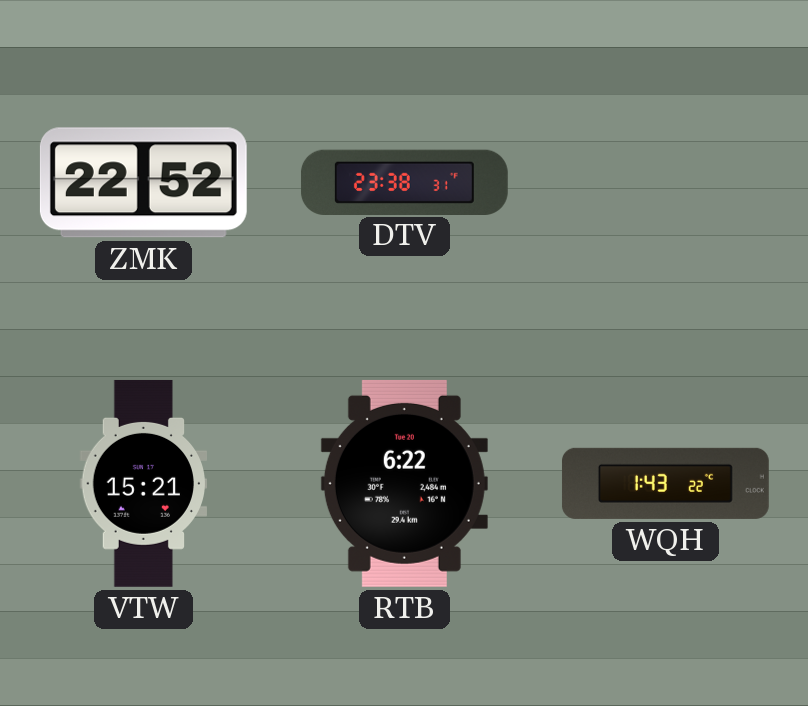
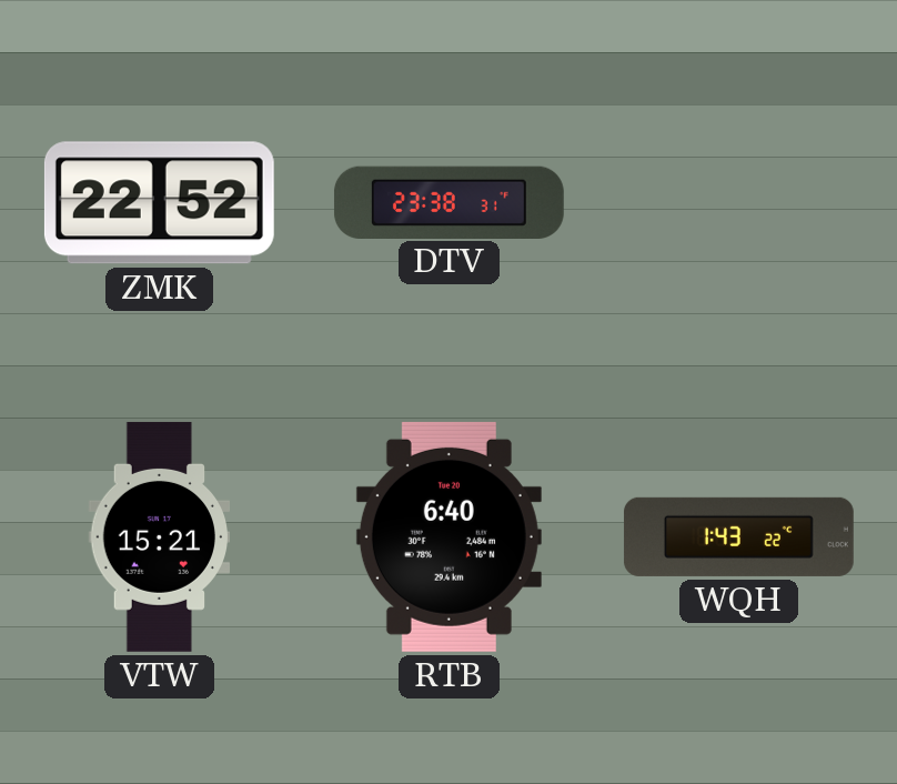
RTB: 6:22 -> 6:40
